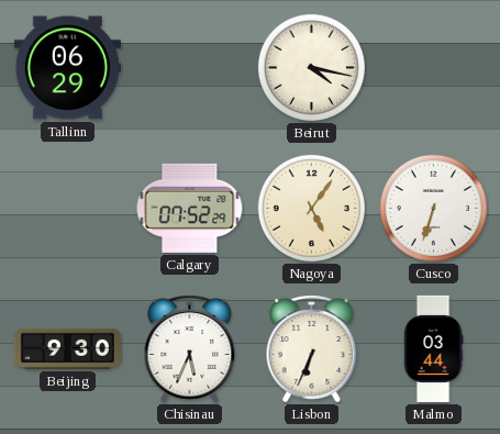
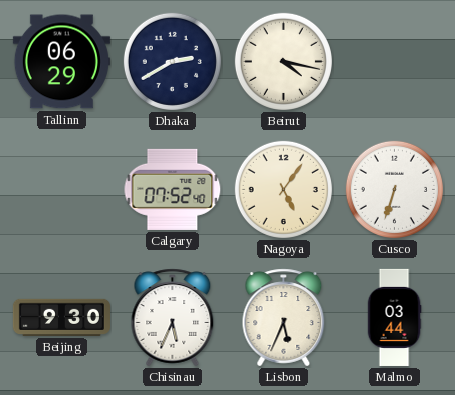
Dhaka: none -> 2:40
Calgary: 07:52:29 -> 07:52:40
Lisbon: 6:34 -> 5:34
